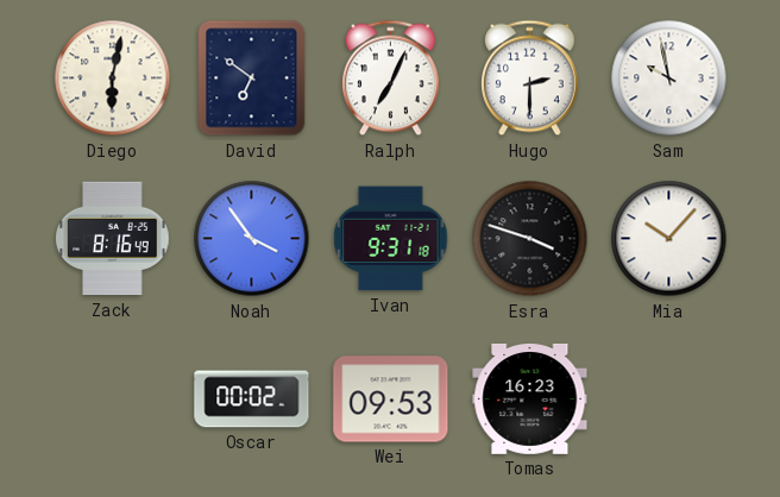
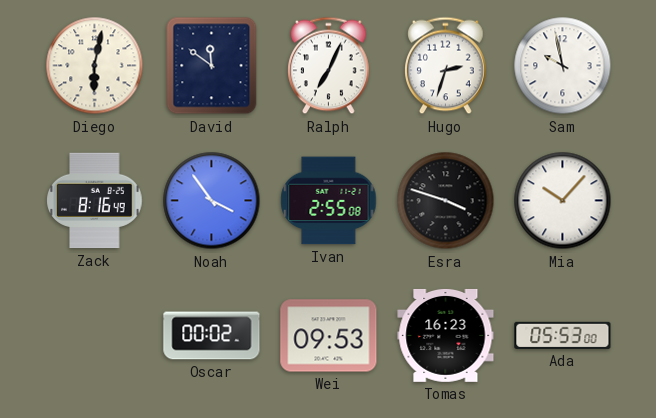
David: 6:51 -> 11:51
Hugo: 2:30 -> 2:33
Ivan: 9:31 -> 2:55
Ada: none -> 05:53
